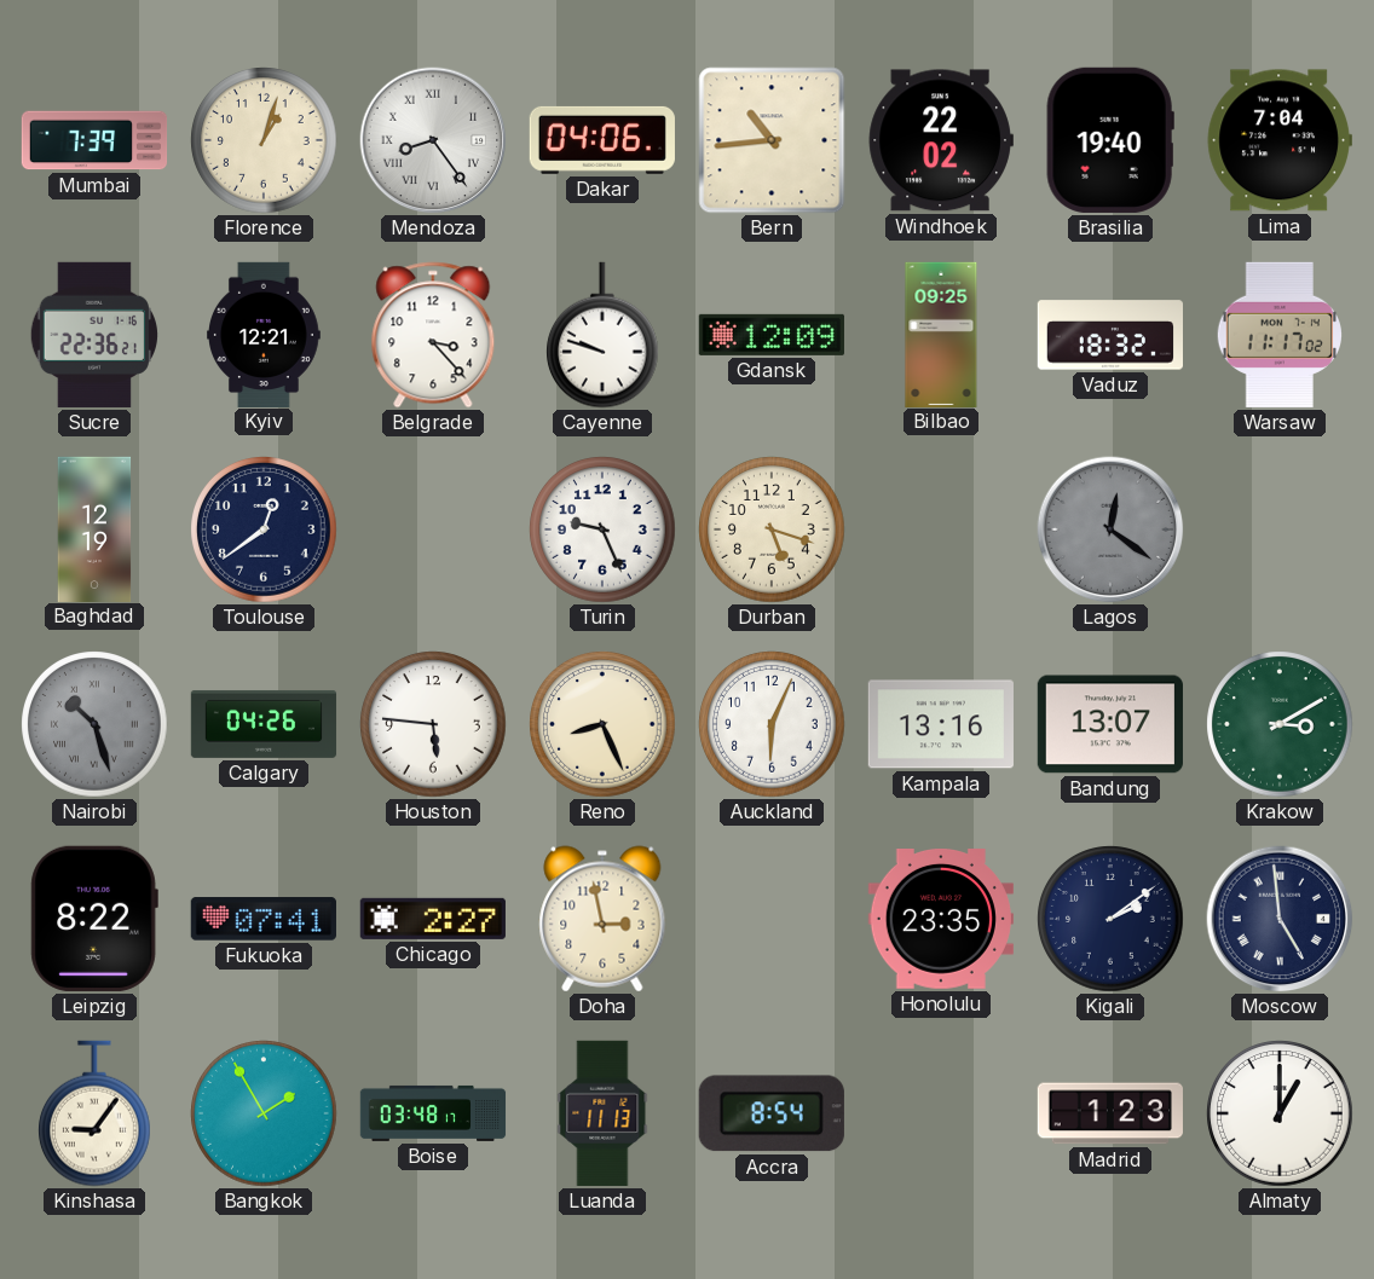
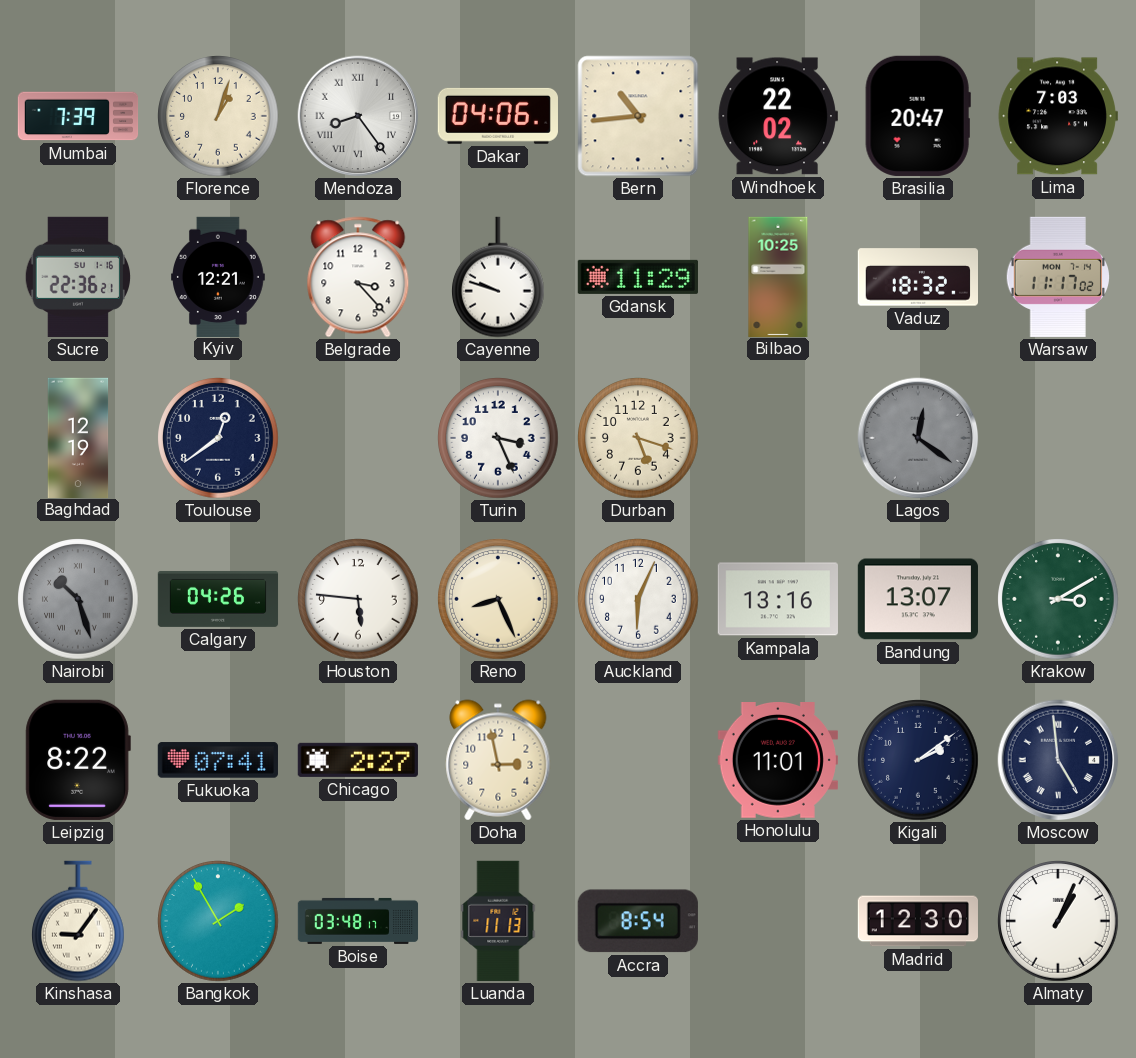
Brasilia: 19:40 -> 20:47
Lima: 7:04 -> 7:03
Gdansk: 12:09 -> 11:29
Bilbao: 09:25 -> 10:25
Turin: 9:26 -> 3:26
Honolulu: 23:35 -> 11:01
Madrid: 1:23 -> 12:30
Almaty: 1:00 -> 1:04
